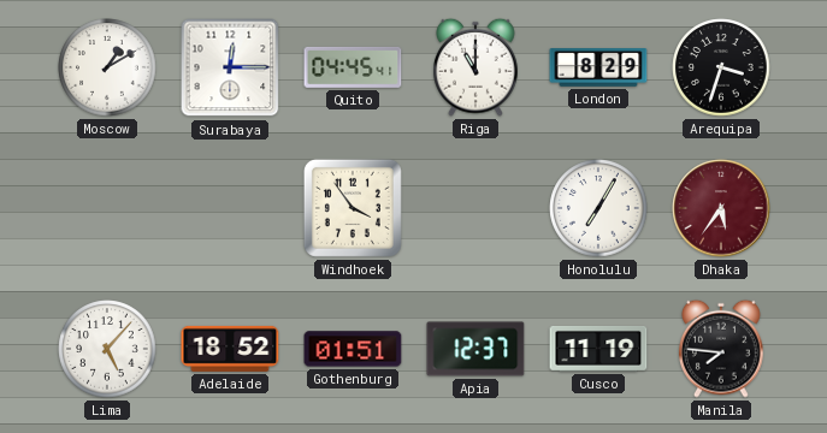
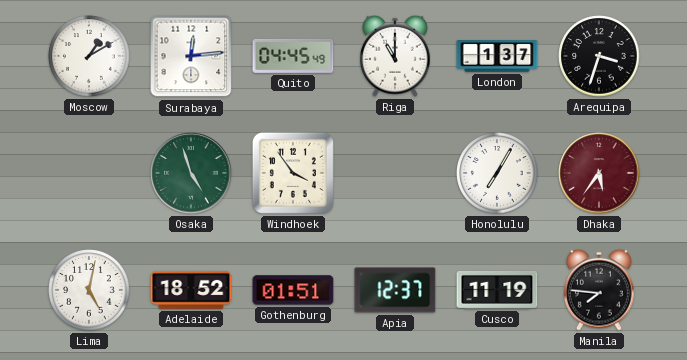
Surabaya: 12:15 -> 12:14
Quito: 04:45:41 -> 04:45:49
London: 8:29 -> 1:37
Osaka: none -> 4:57
Lima: 5:07 -> 5:02
